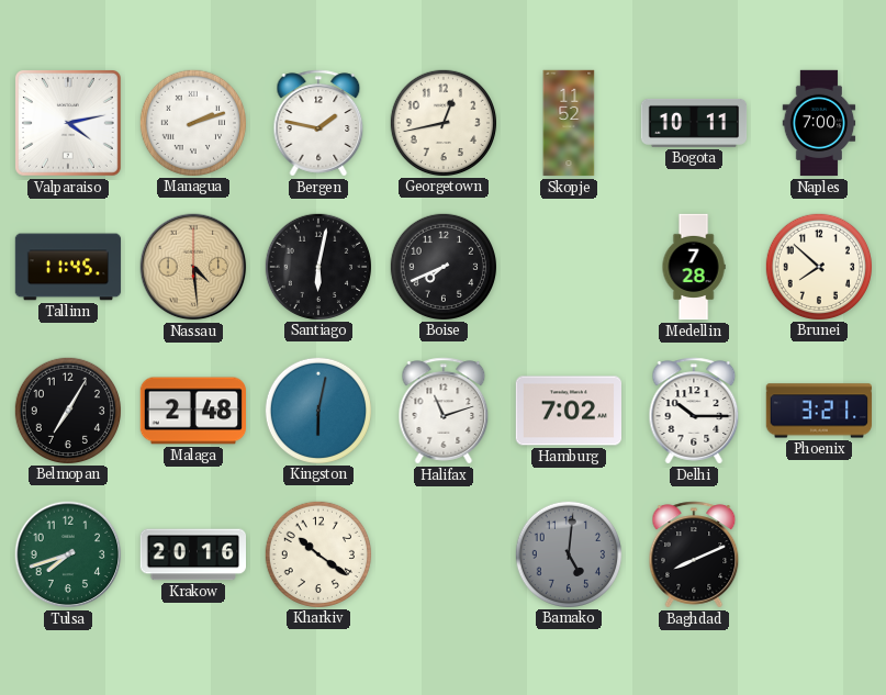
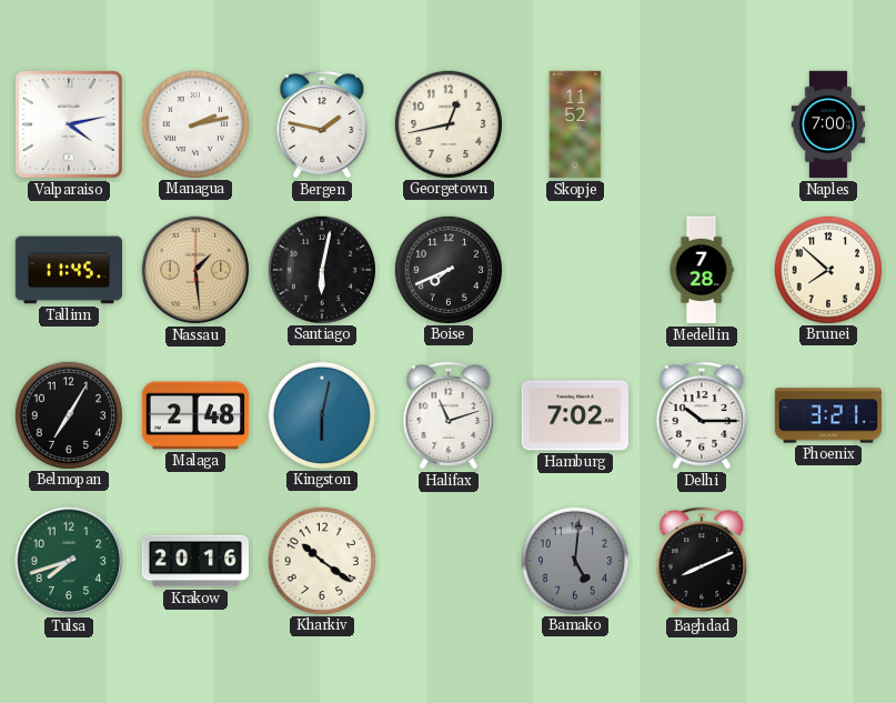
Managua: 2:12 -> 2:13
Bogota: 10:11 -> none
Nassau: 4:29 -> 1:29
